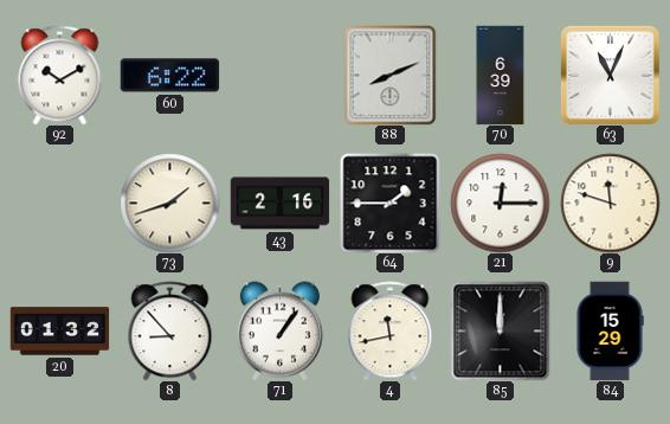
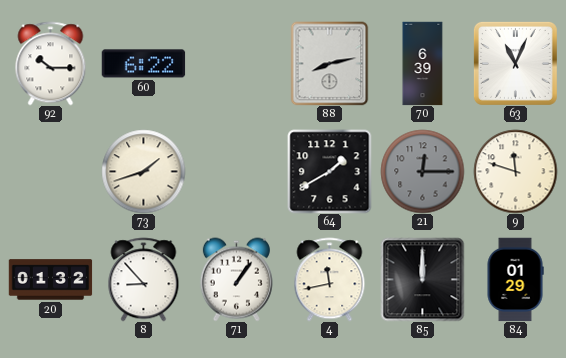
92: 10:10 -> 10:15
88: 8:11 -> 8:13
43: 2:16 -> none
64: 1:45 -> 1:40
21 dial: white -> grey
84: 15:29 -> 01:29
